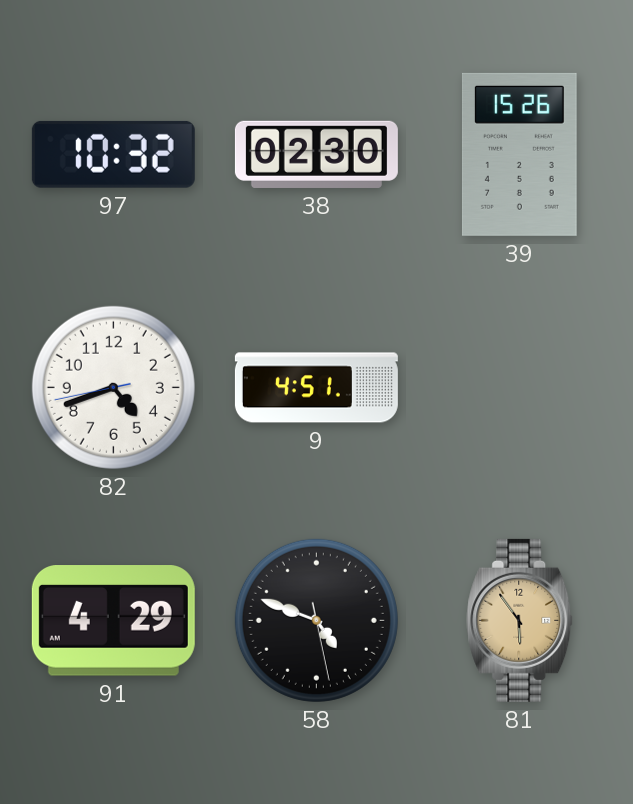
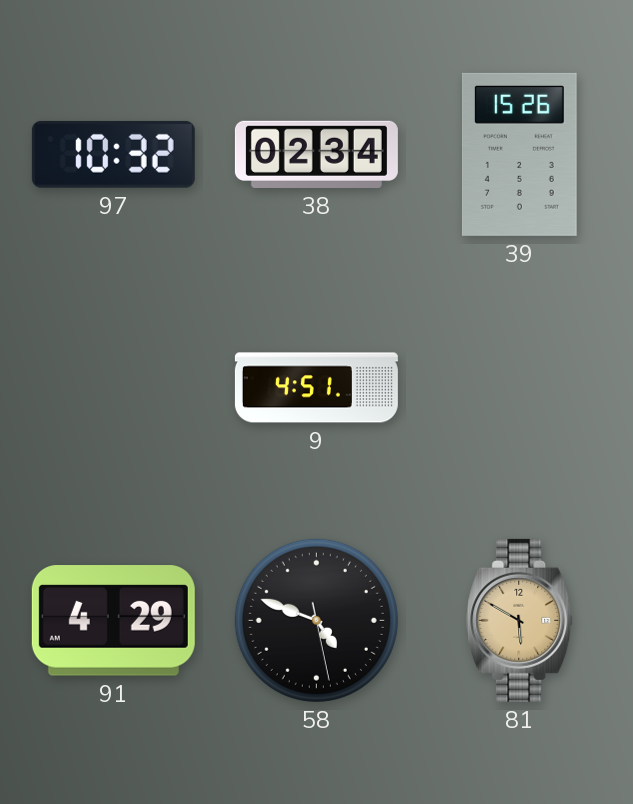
38: 02:30 -> 02:34
82: 4:41 -> none
81: 5:54 -> 5:50
